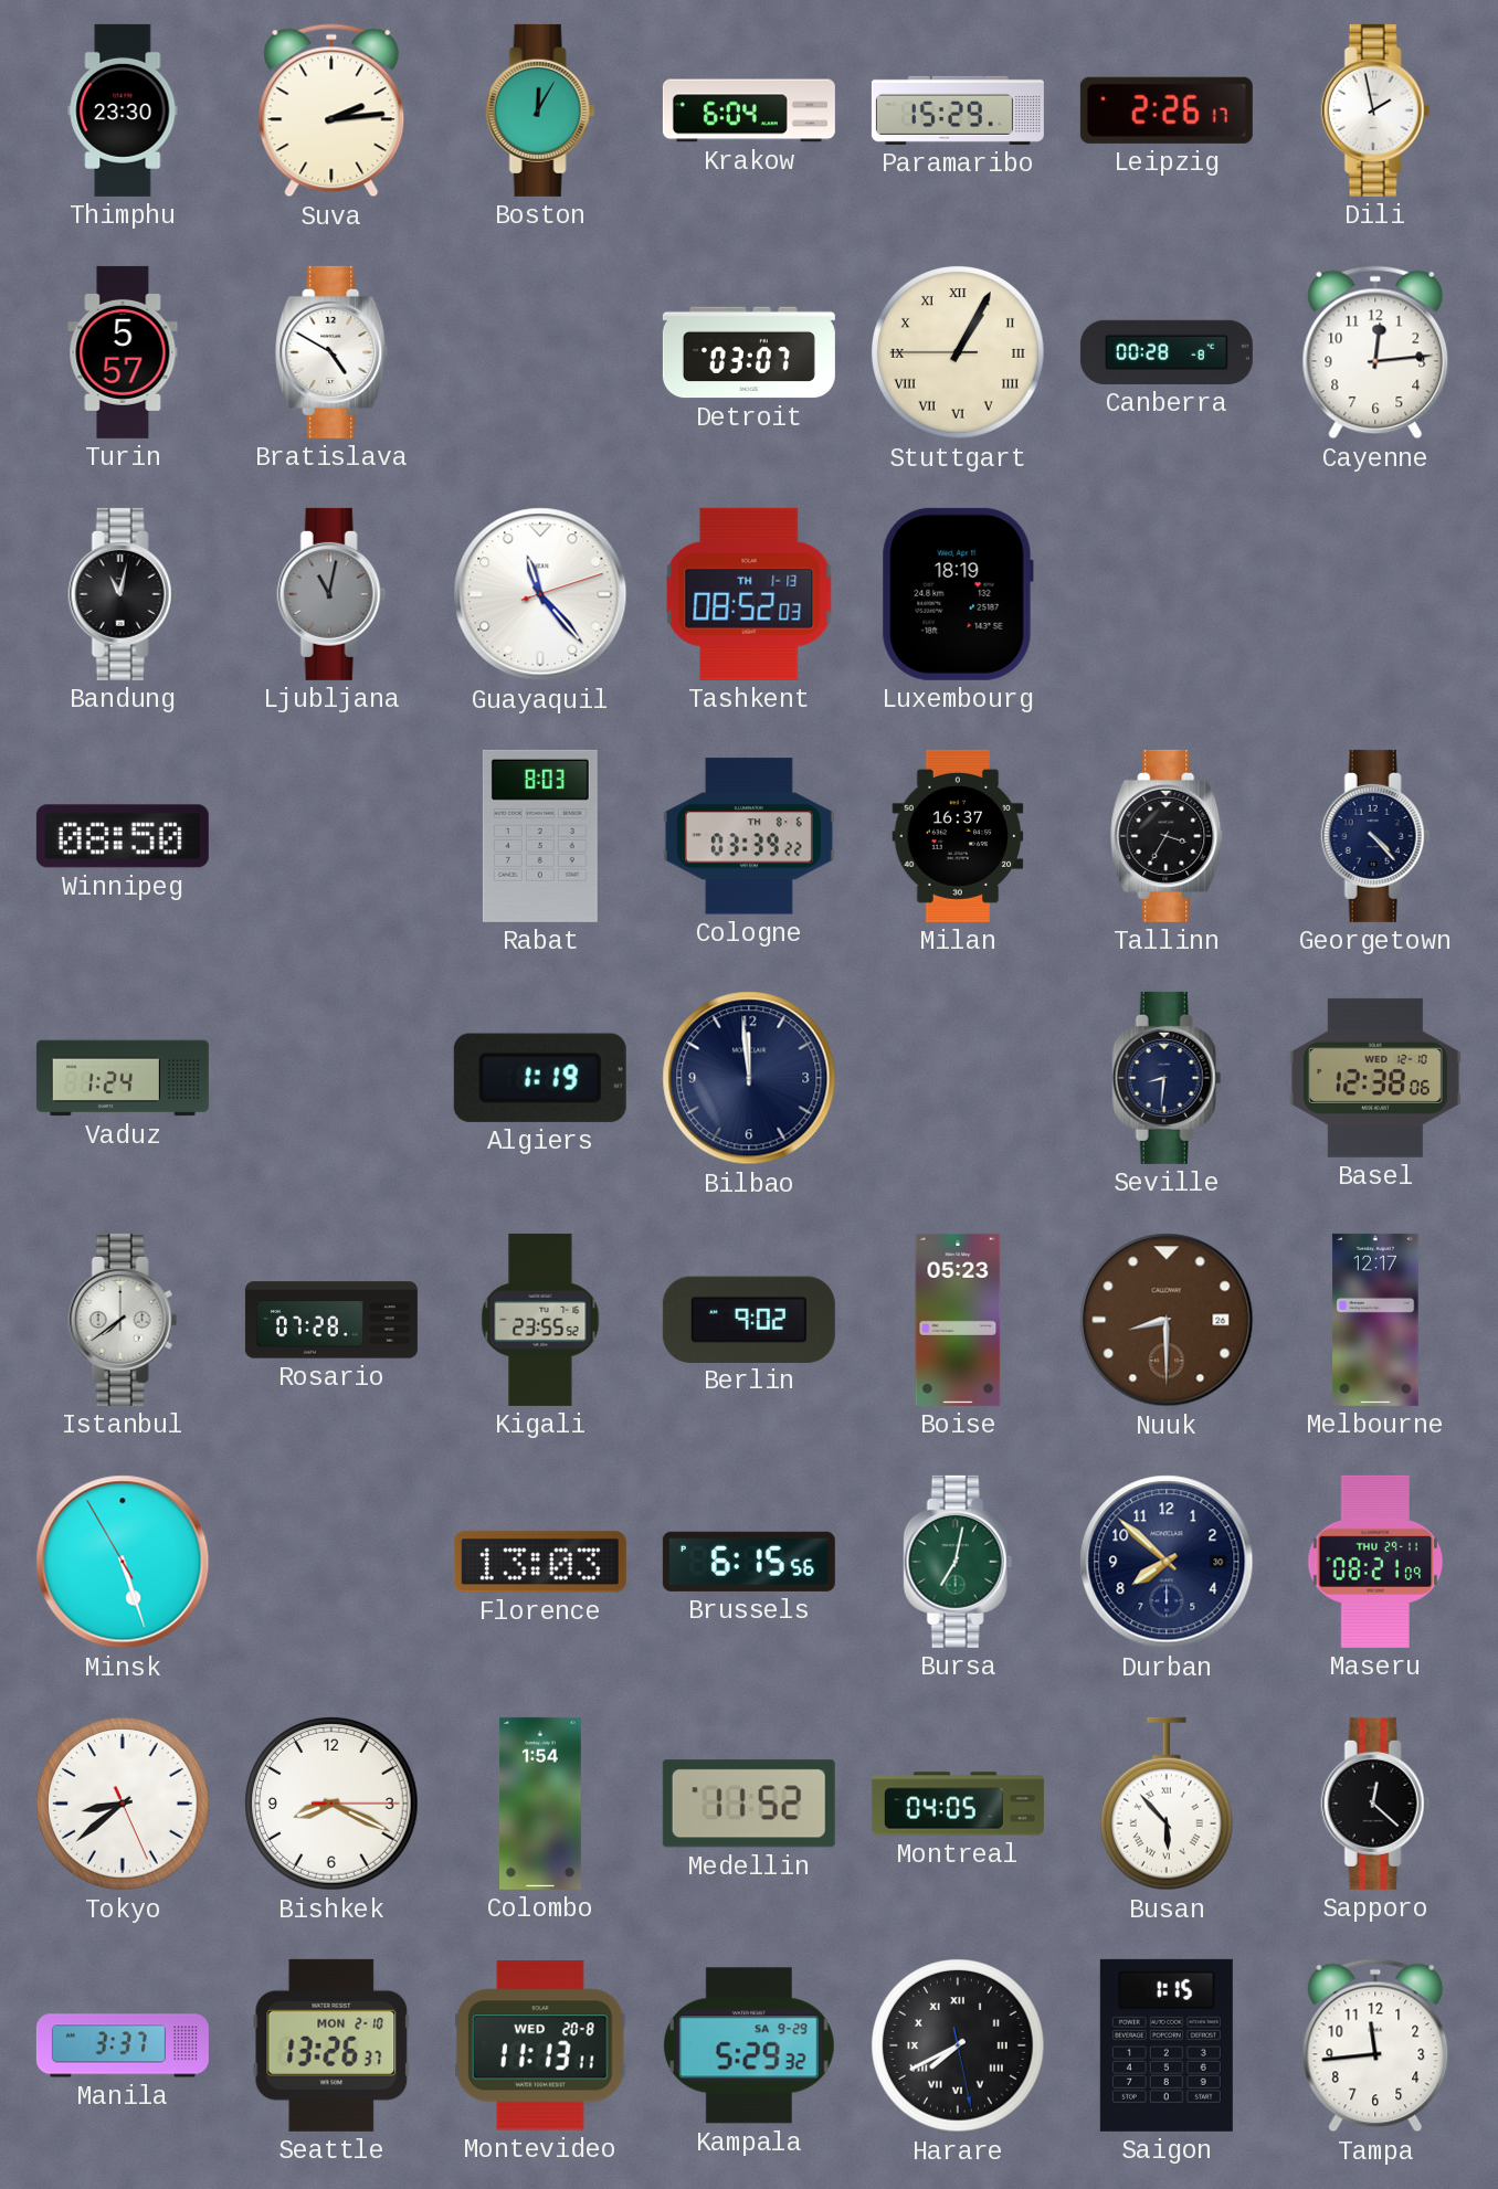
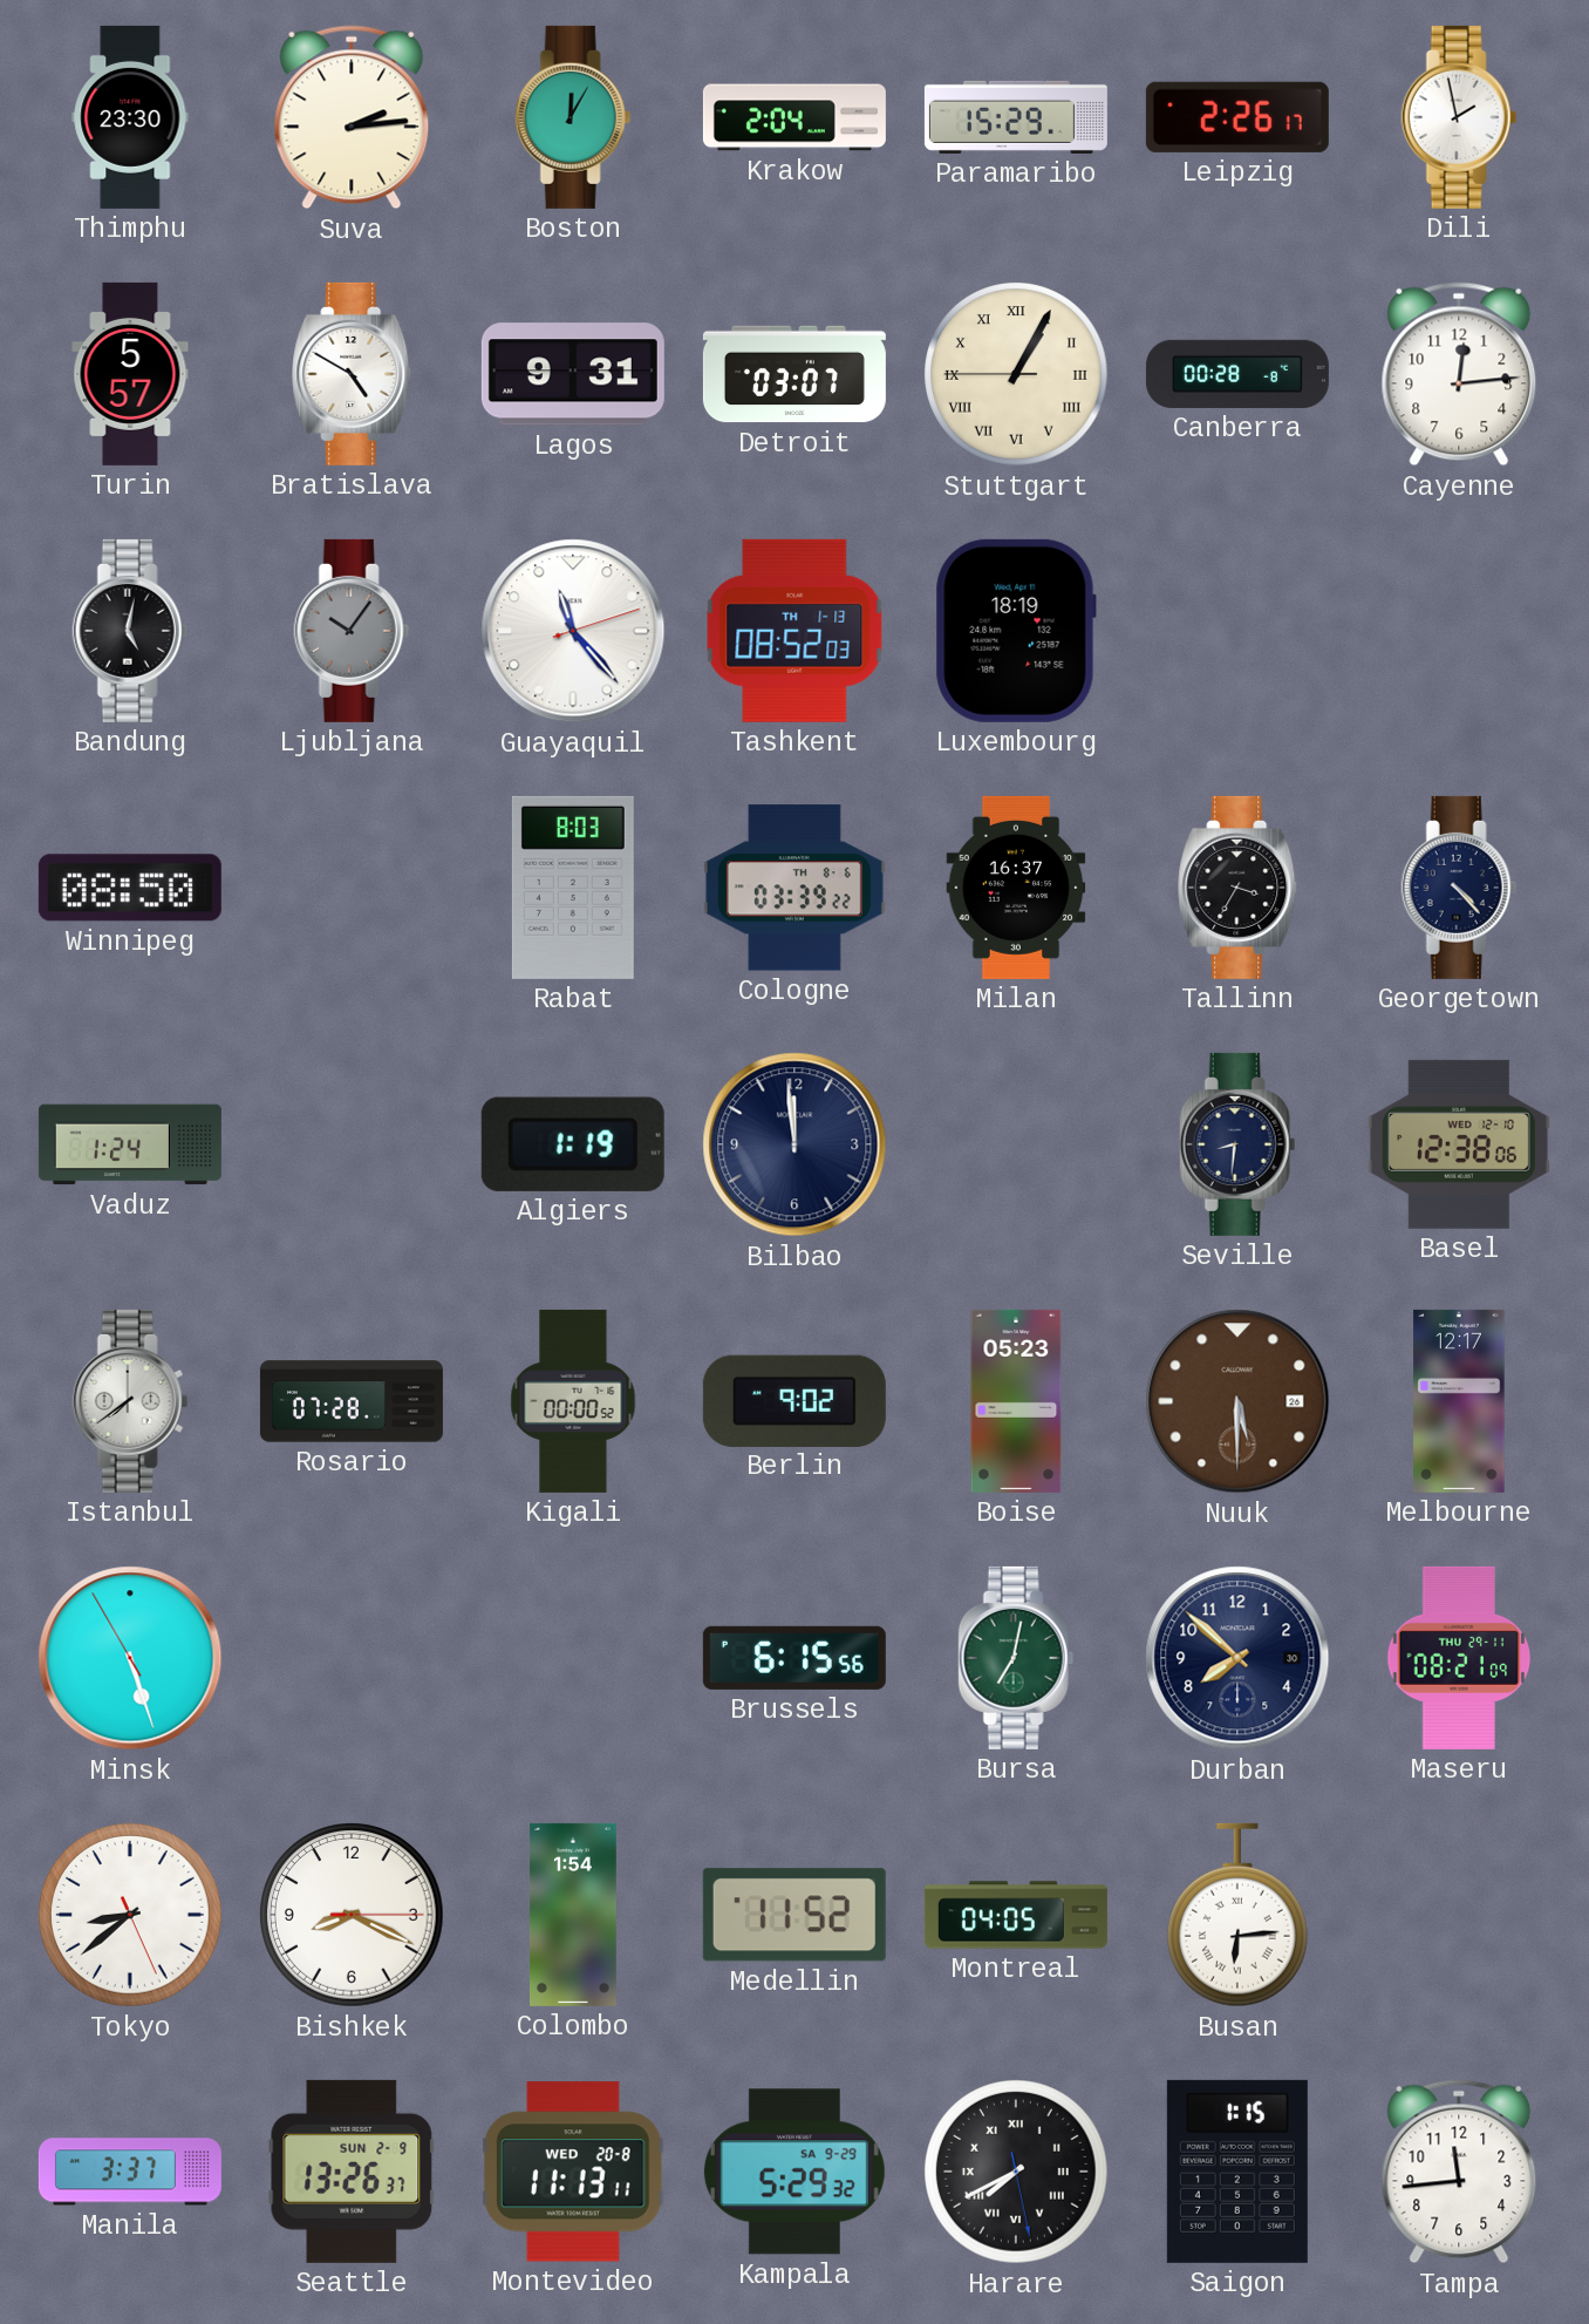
Krakow: 6:04 -> 2:04
Lagos: none -> 9:31
Bandung: 11:02 -> 5:02
Ljubljana: 11:02 -> 10:06
Kigali: 23:55 -> 00:00
Nuuk: 8:30 -> 5:30
Florence: 13:03 -> none
Busan: 5:53 -> 6:14
Sapporo: 12:22 -> none
Seattle date: MON 2-10 -> SUN 2-9
